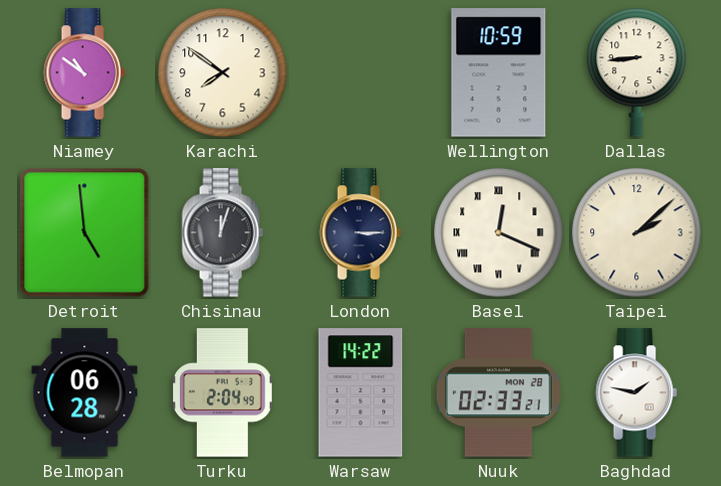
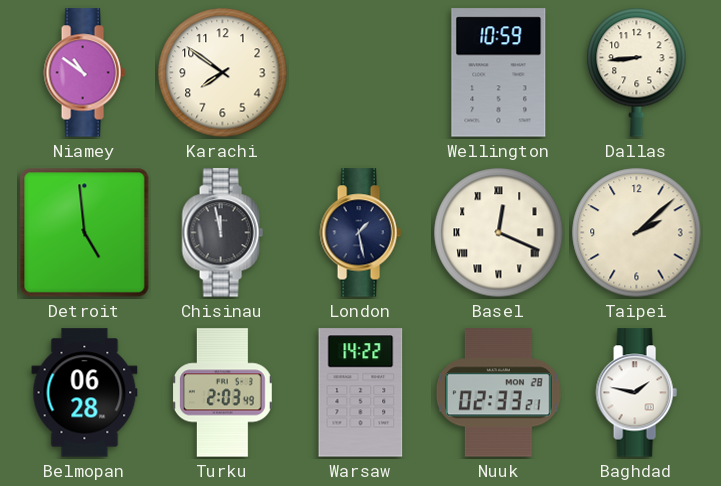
Chisinau: 12:03 -> 11:58
London: 3:15 -> 1:28
Turku: 2:04 -> 2:03
